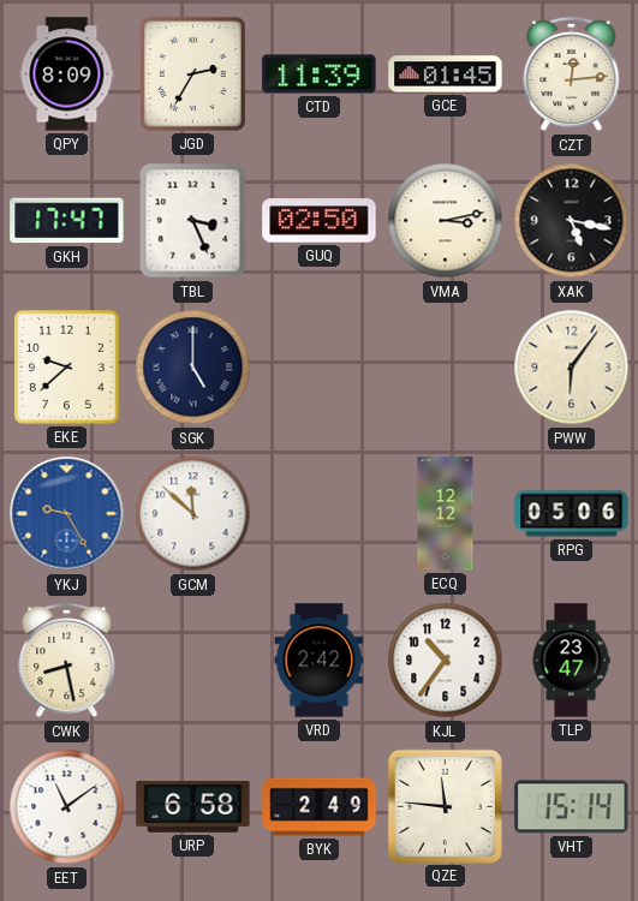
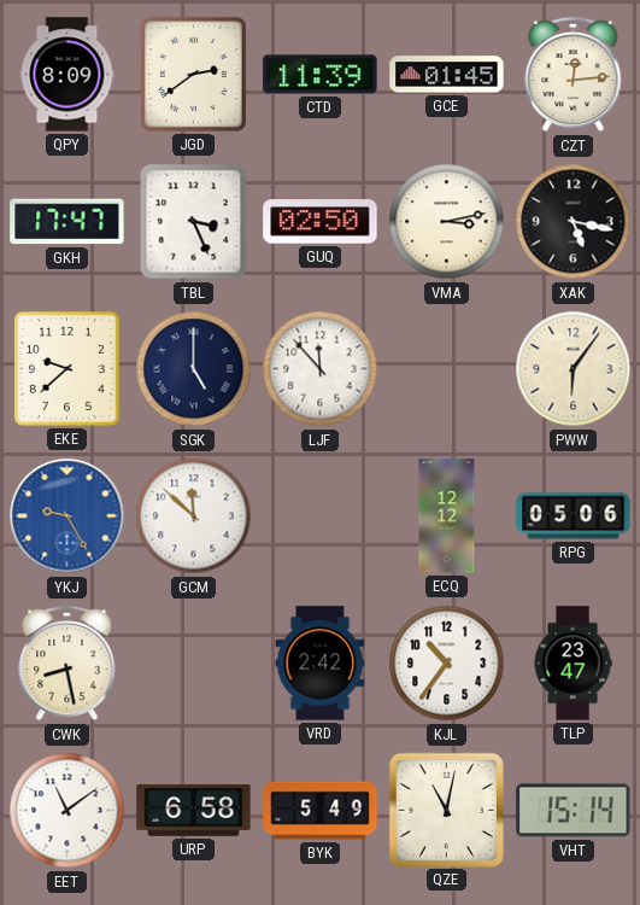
JGD: 2:35 -> 2:39
LJF: none -> 11:53
BYK: 2:49 -> 5:49
QZE: 11:46 -> 11:02
